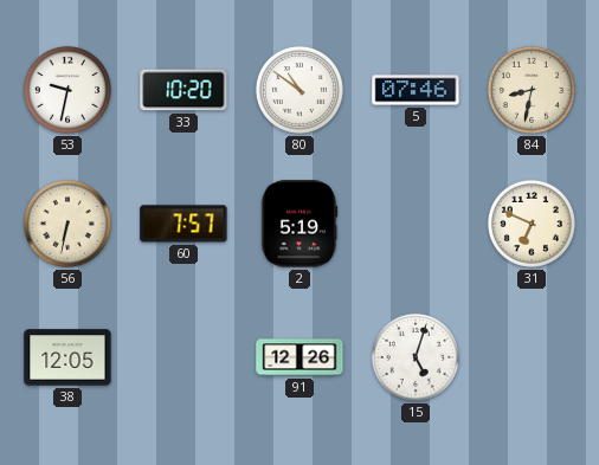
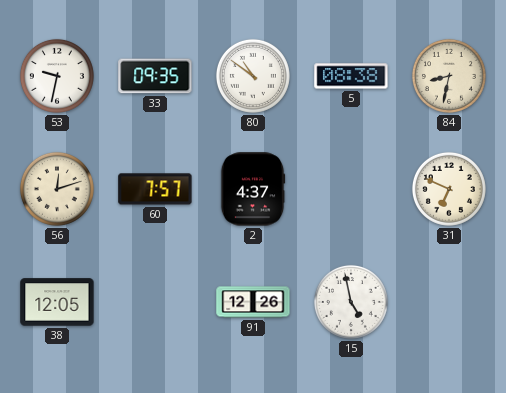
33: 10:20 -> 09:35
5: 07:46 -> 08:38
56: 6:32 -> 12:12
2: 5:19 -> 4:37
15: 5:03 -> 4:58
